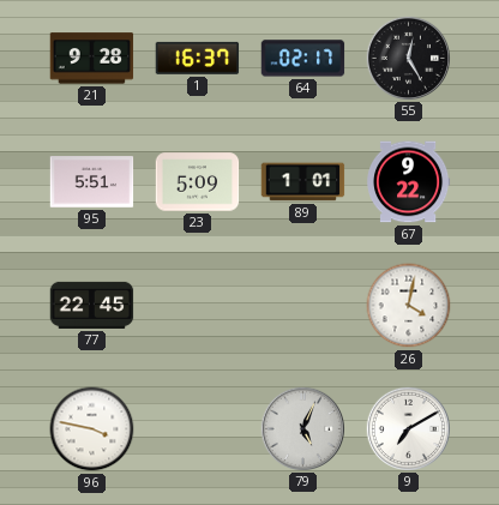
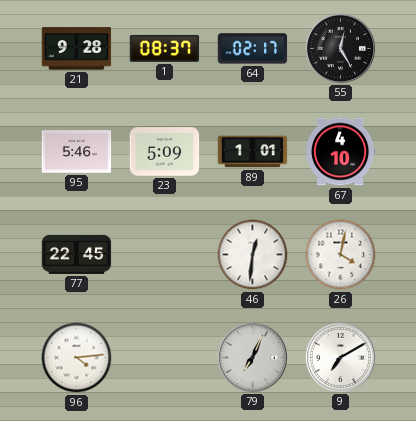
1: 16:37 -> 08:37
95: 5:51 -> 5:46
67: 9:22 -> 4:10
46: none -> 12:31
96: 3:47 -> 4:14
79: 5:04 -> 7:04
